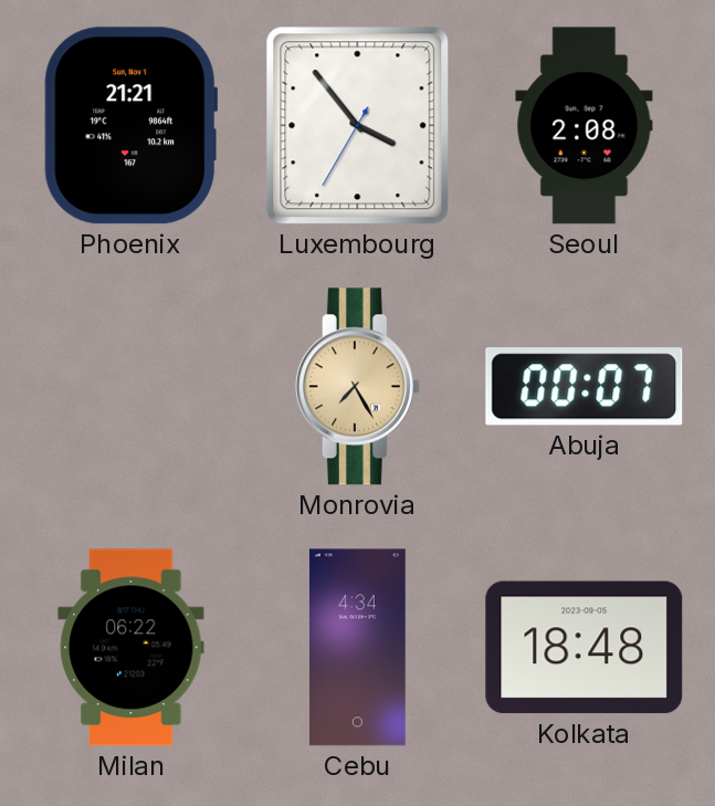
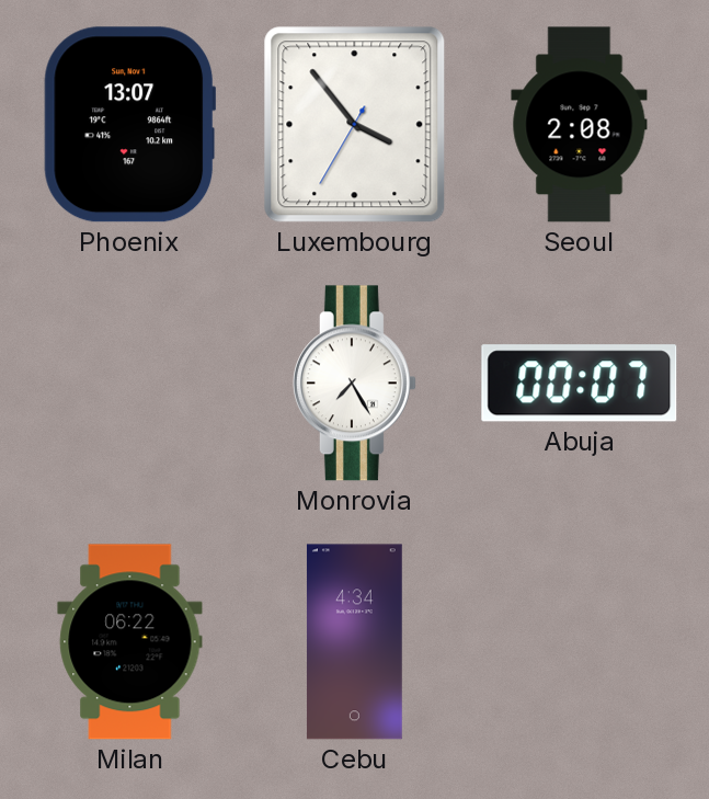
Phoenix: 21:21 -> 13:07
Monrovia dial: champagne -> white
Kolkata: 18:48 -> none
